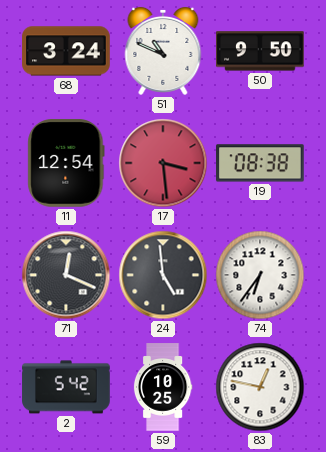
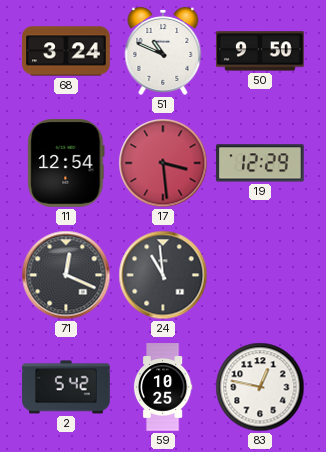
19: 08:38 -> 12:29
24: 4:59 -> 10:59
74: 6:36 -> none
